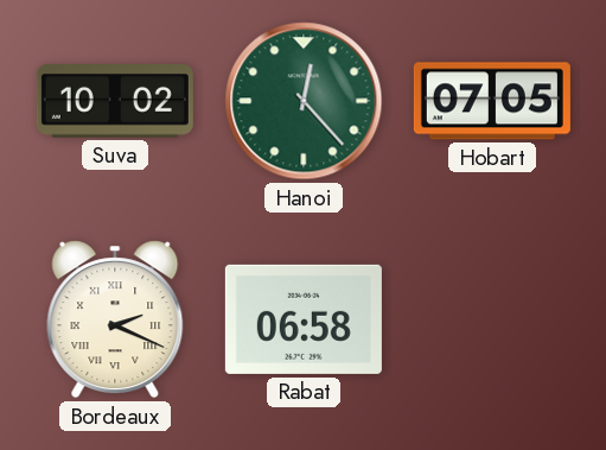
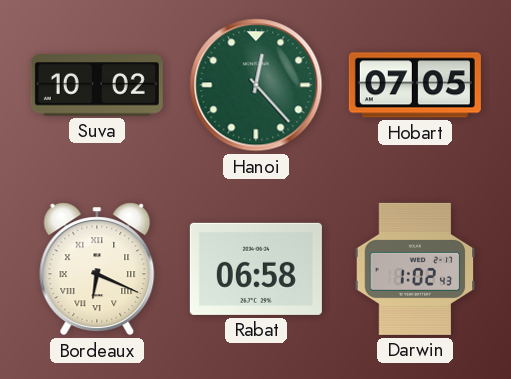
Bordeaux: 2:19 -> 6:19
Darwin: none -> 1:02
